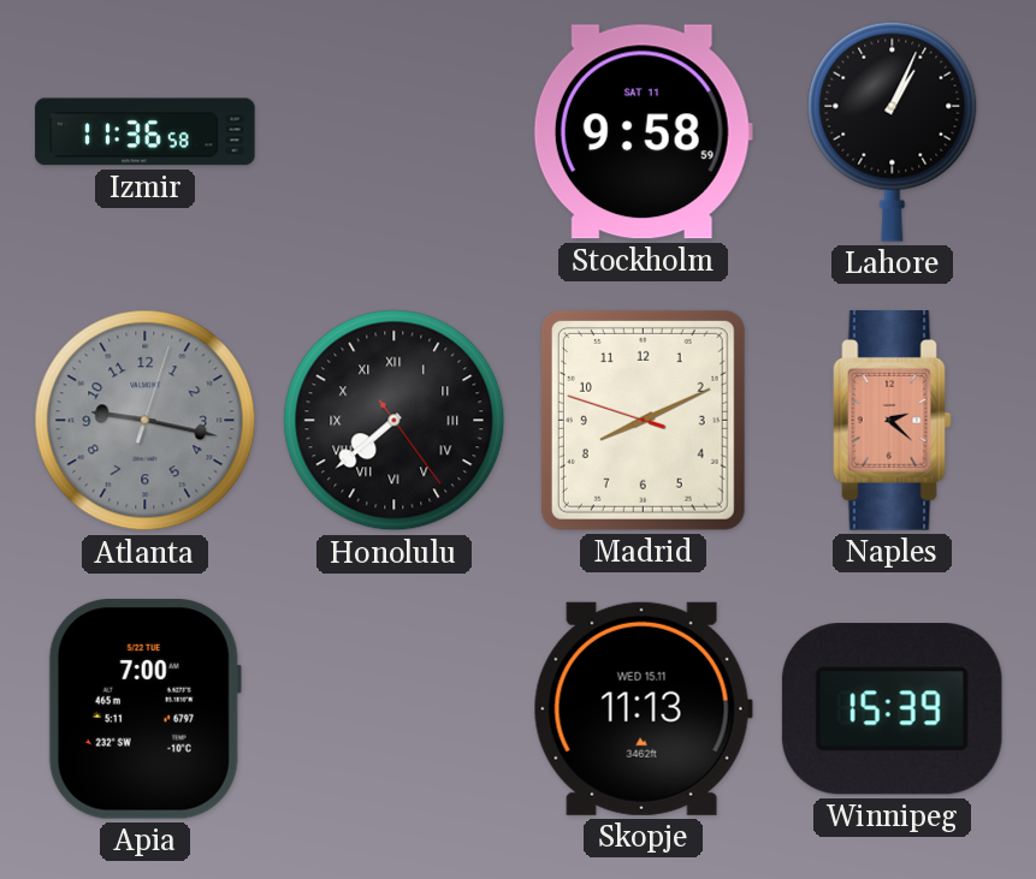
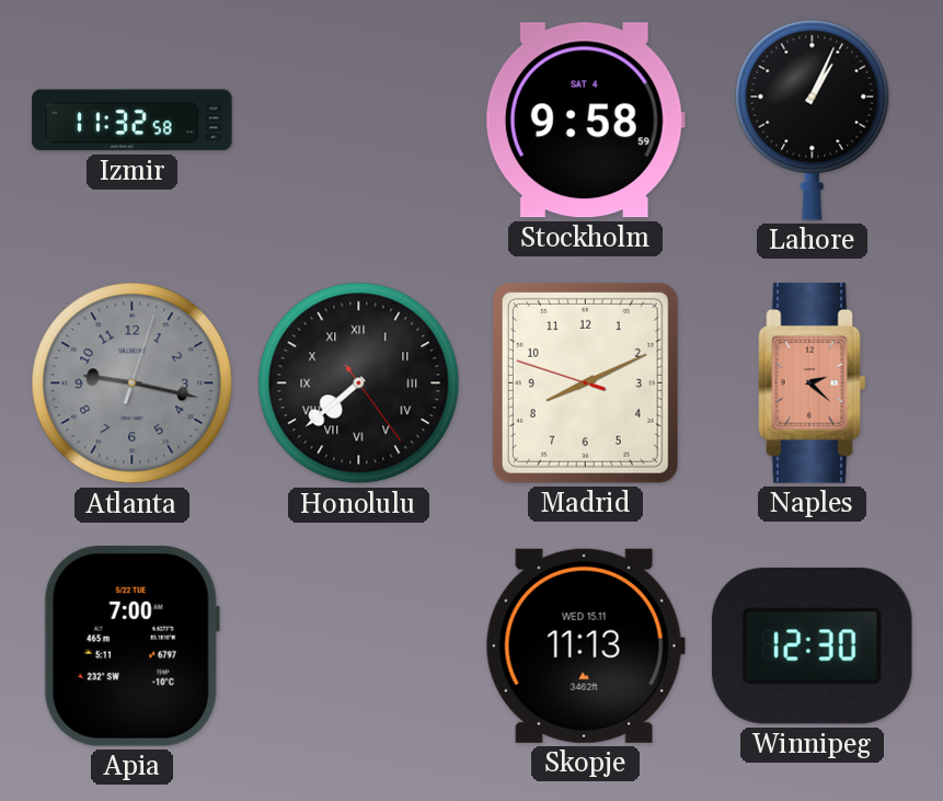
Izmir: 11:36 -> 11:32
Stockholm date: SAT 11 -> SAT 4
Winnipeg: 15:39 -> 12:30
